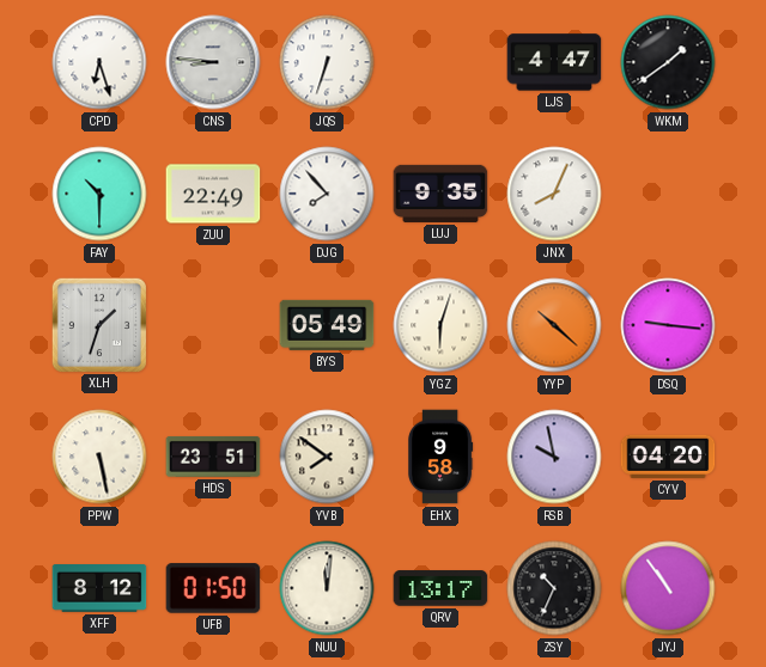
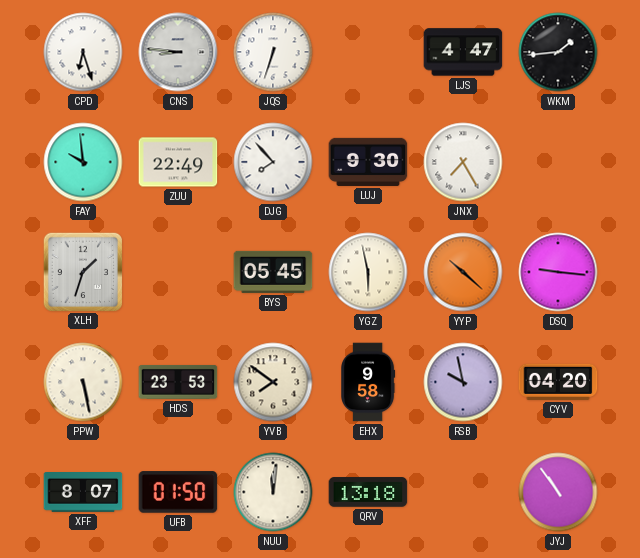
WKM: 1:39 -> 1:44
FAY: 10:30 -> 9:59
LUJ: 9:35 -> 9:30
JNX: 8:04 -> 7:25
BYS: 05:49 -> 05:45
YGZ: 6:03 -> 5:58
HDS: 23:51 -> 23:53
XFF: 8:12 -> 8:07
QRV: 13:17 -> 13:18
ZSY: 10:34 -> none
